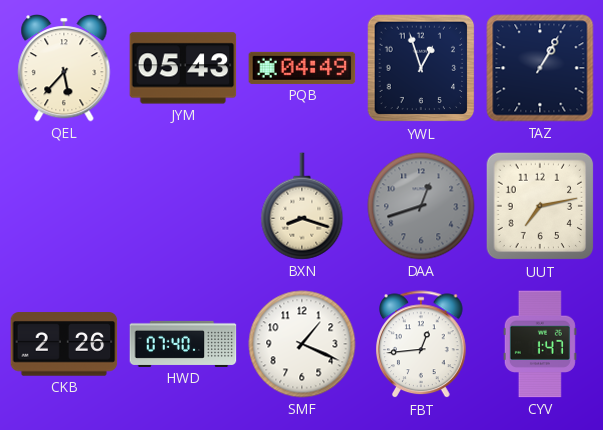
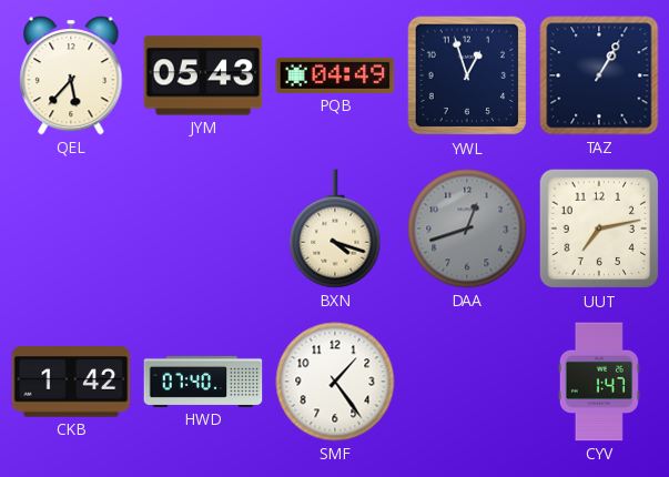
BXN: 8:18 -> 4:18
CKB: 2:26 -> 1:42
SMF: 1:19 -> 1:24
FBT: 12:44 -> none
